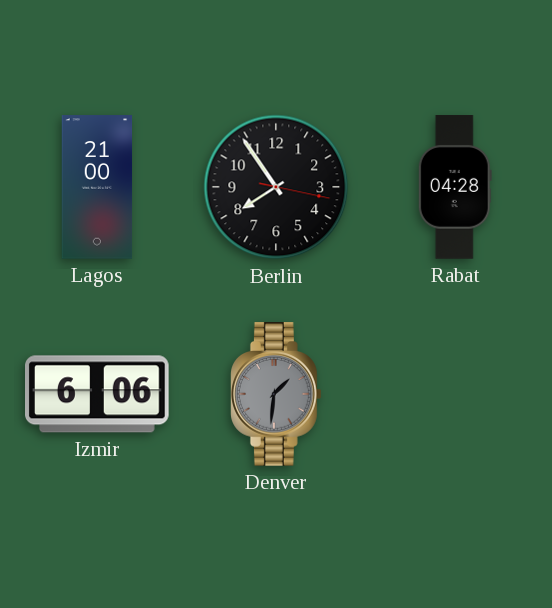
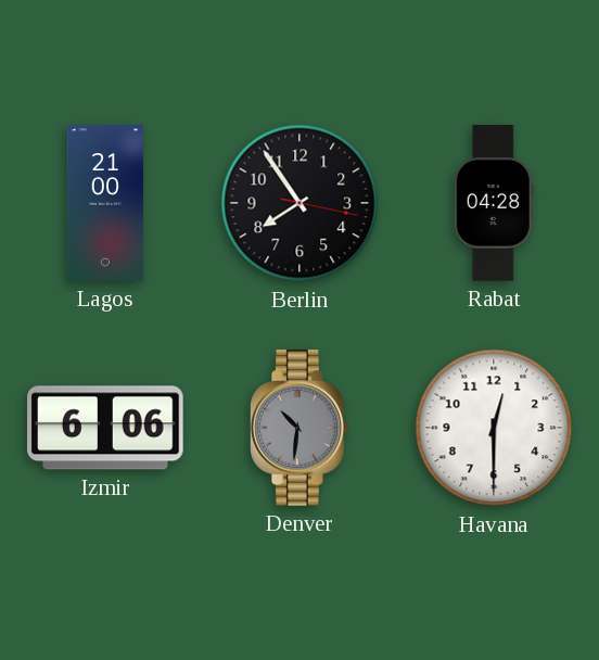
Denver: 1:31 -> 10:31
Havana: none -> 12:30
